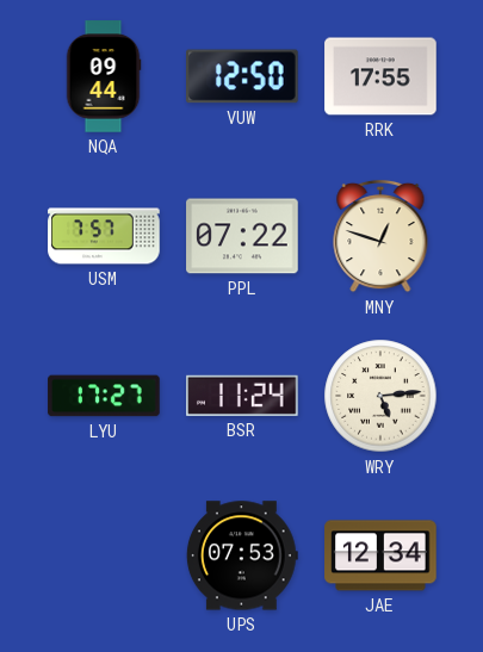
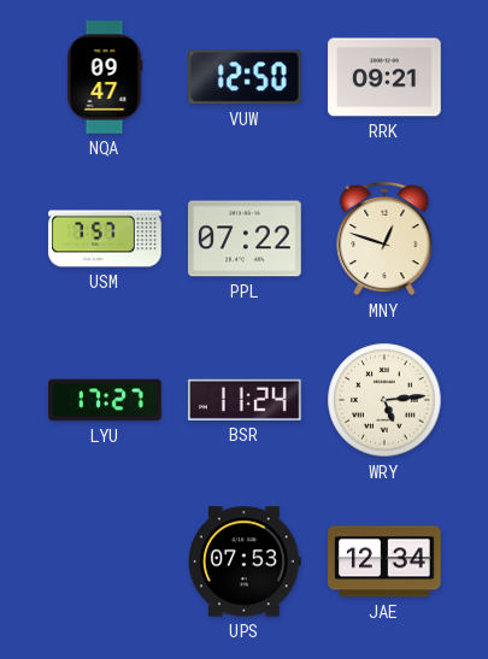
NQA: 09:44 -> 09:47
RRK: 17:55 -> 09:21
